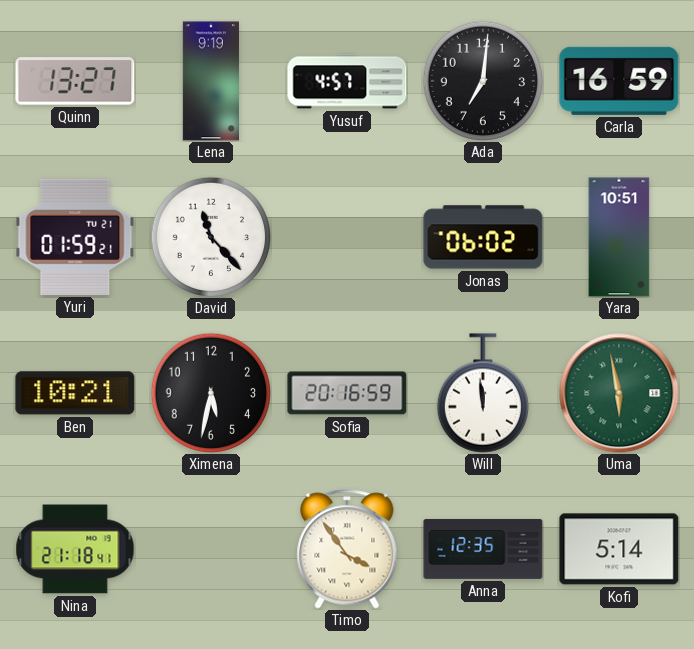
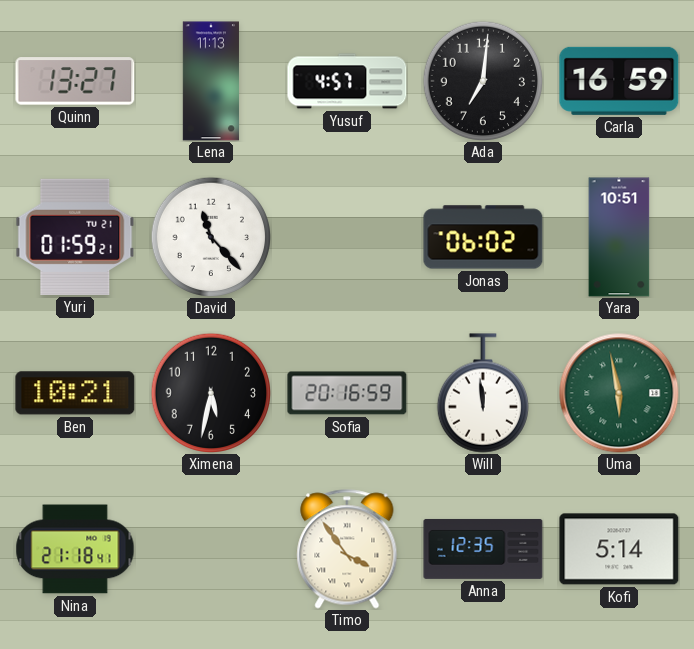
Lena: 9:19 -> 11:13
